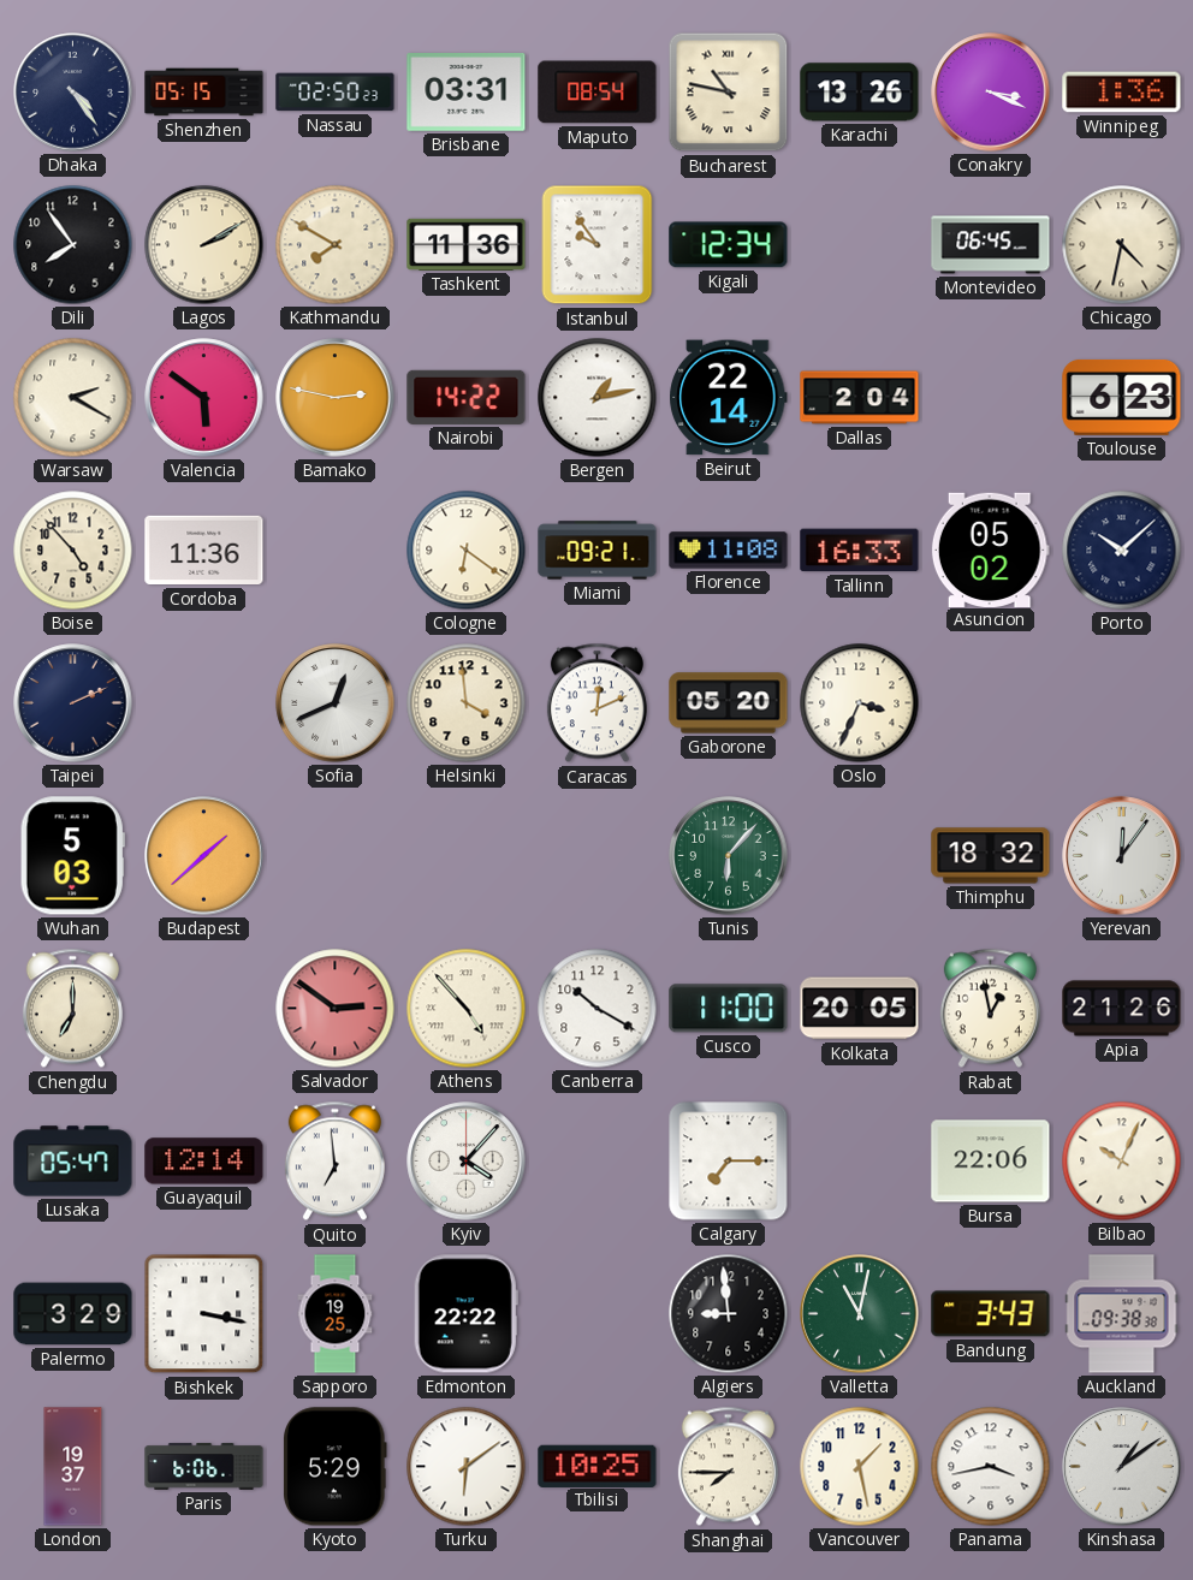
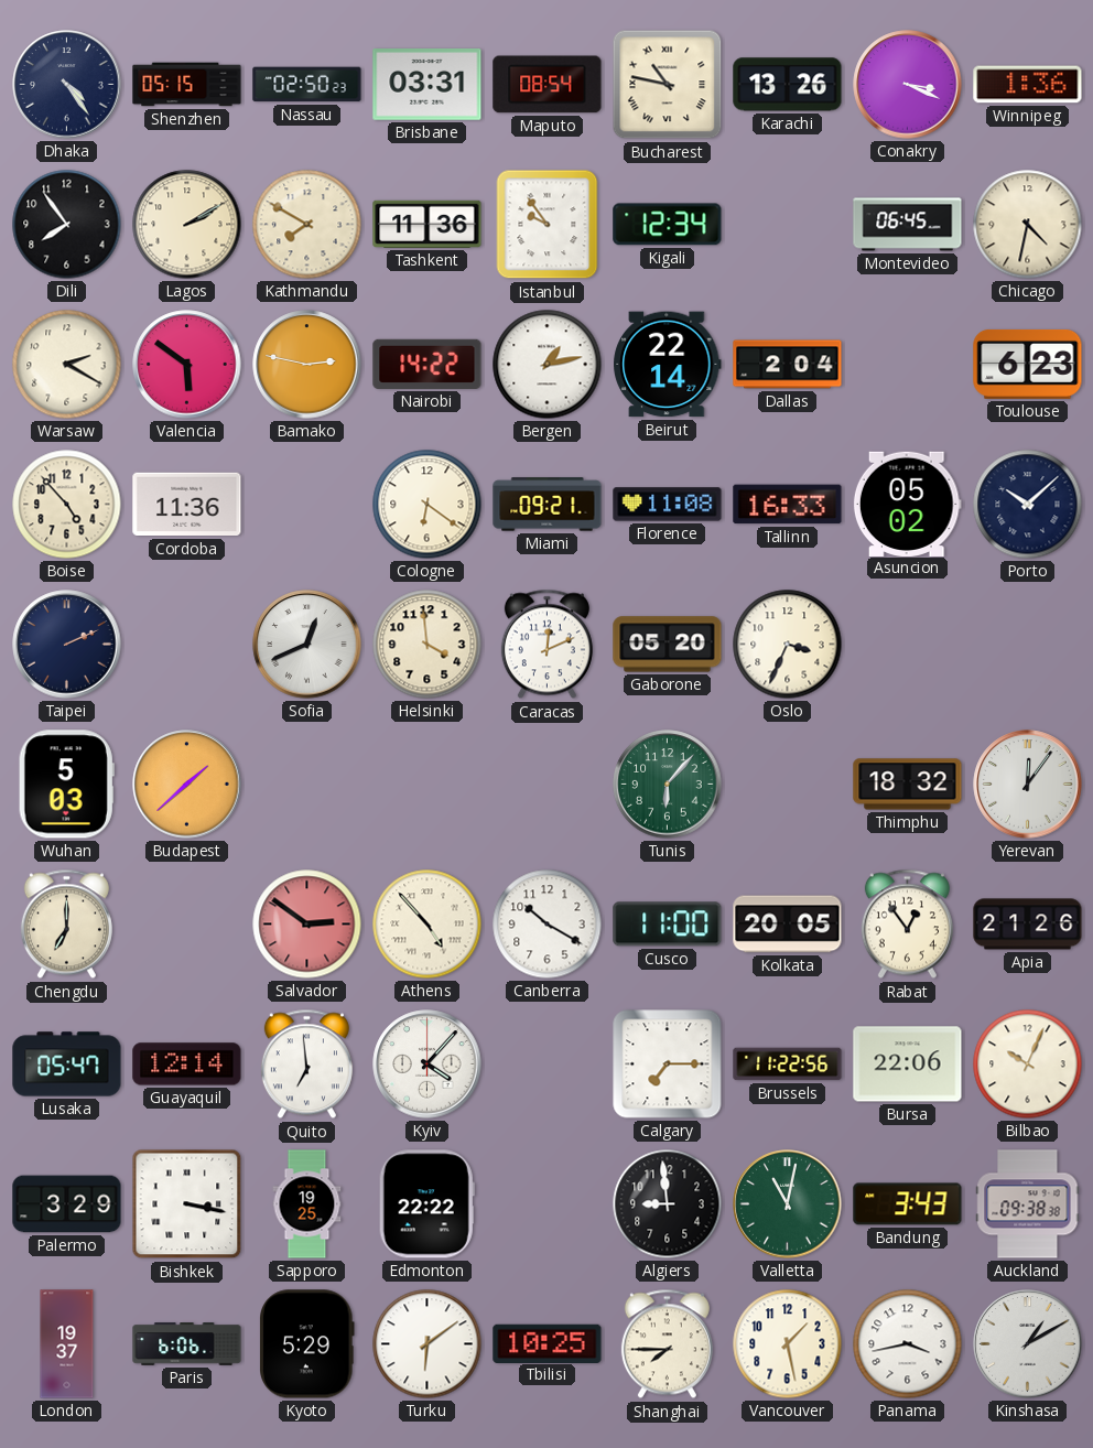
Rabat: 12:58 -> 12:54
Brussels: none -> 11:22
Kinshasa: 1:09 -> 1:10
